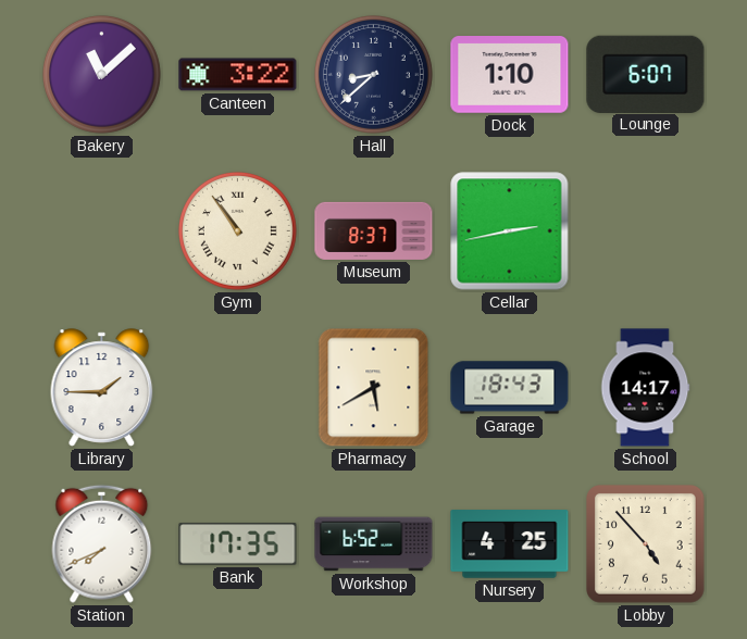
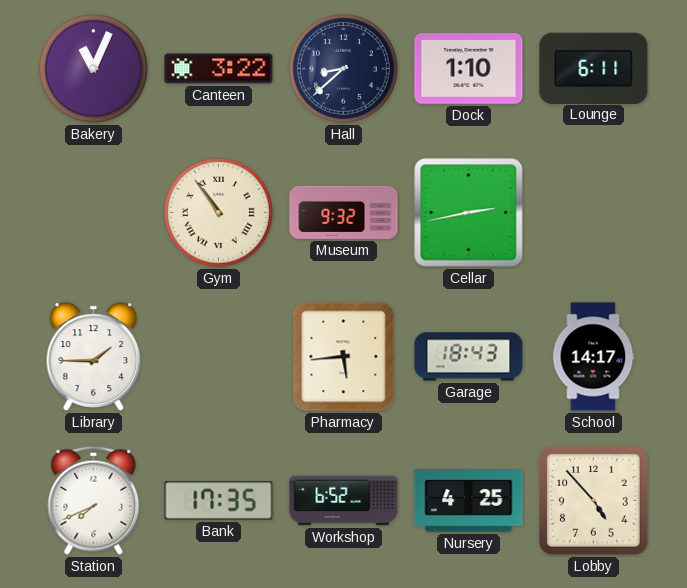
Bakery: 11:08 -> 11:04
Lounge: 6:07 -> 6:11
Museum: 8:37 -> 9:32
Pharmacy: 5:40 -> 5:44
